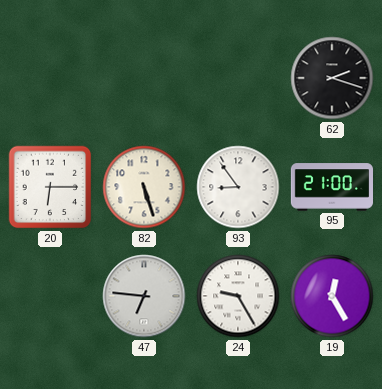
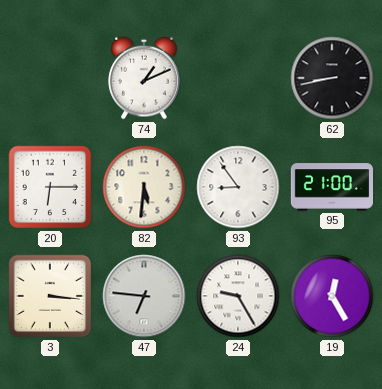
74: none -> 1:11
62: 2:18 -> 8:43
82: 5:27 -> 5:31
3: none -> 3:16
